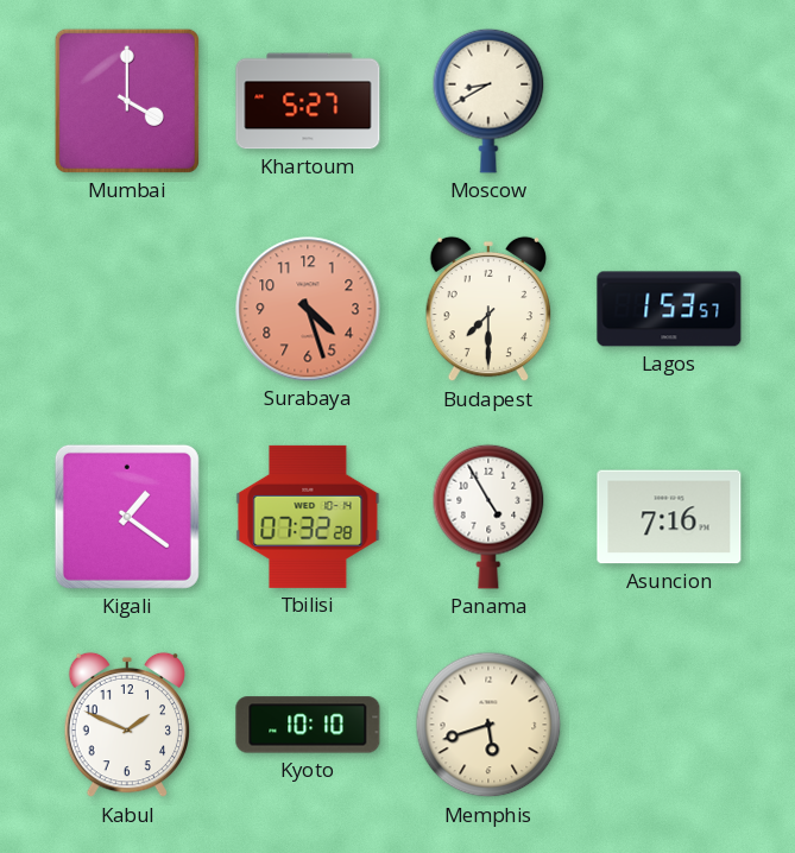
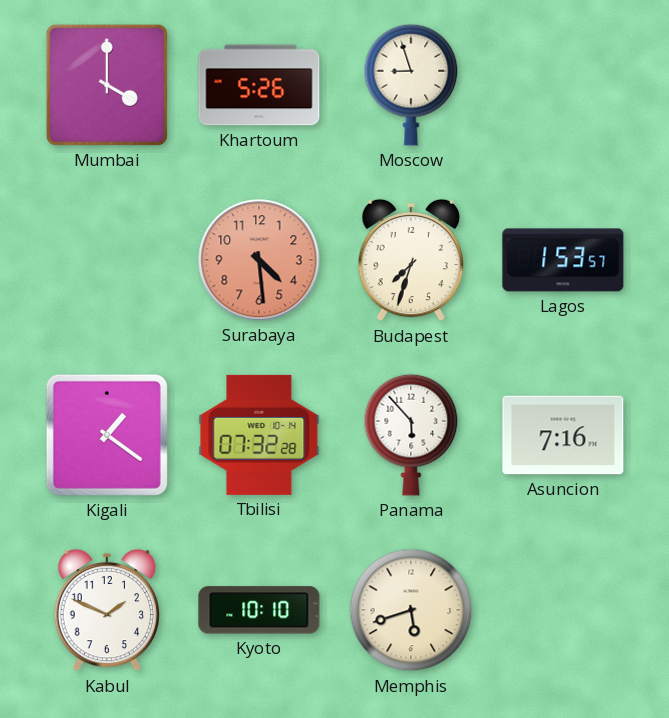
Khartoum: 5:27 -> 5:26
Moscow: 8:40 -> 8:57
Surabaya: 4:27 -> 4:29
Budapest: 7:30 -> 7:33
Panama: 4:55 -> 5:53
